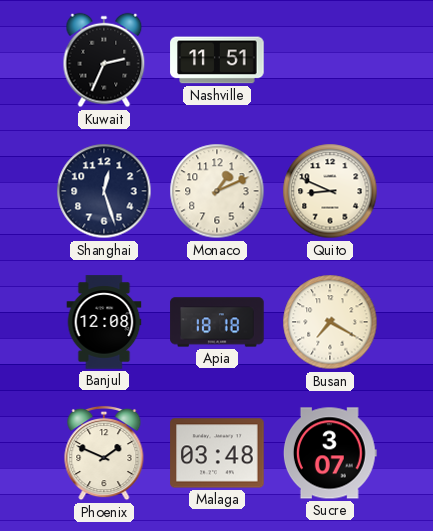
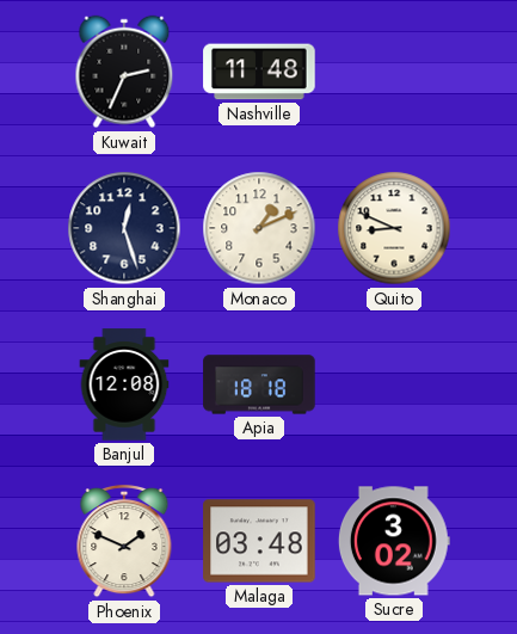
Nashville: 11:51 -> 11:48
Busan: 7:20 -> none
Sucre: 3:07 -> 3:02
